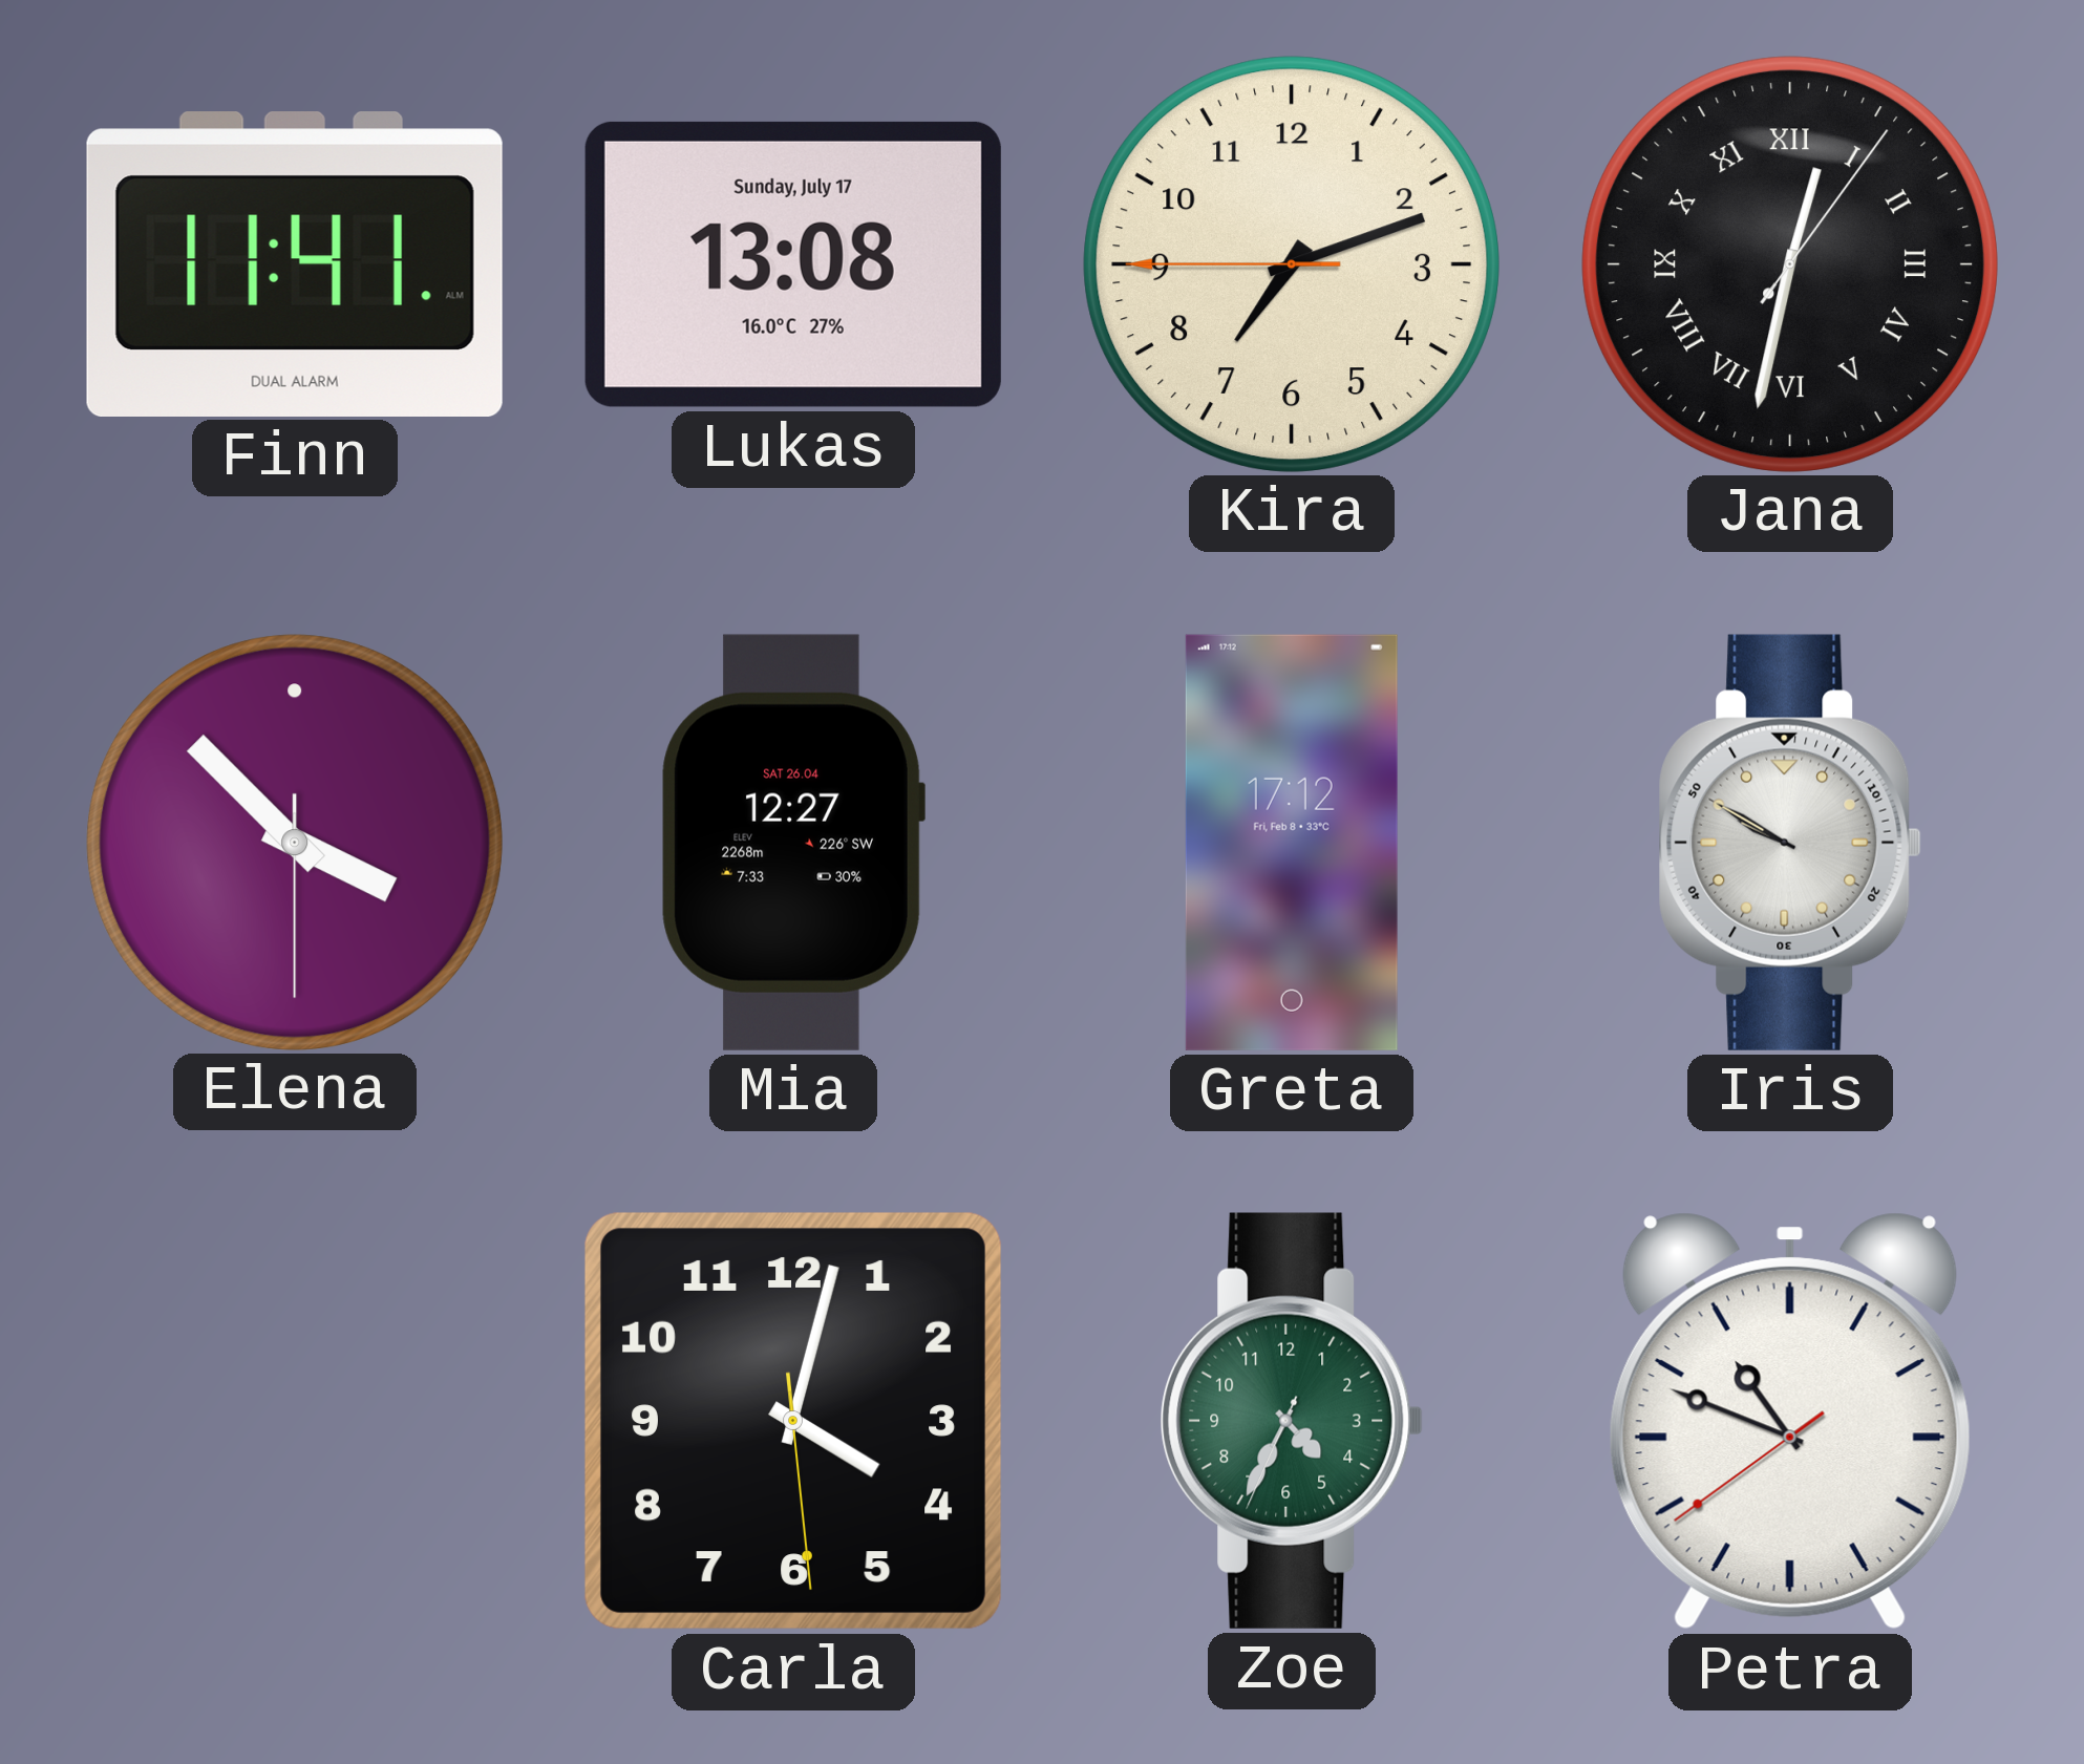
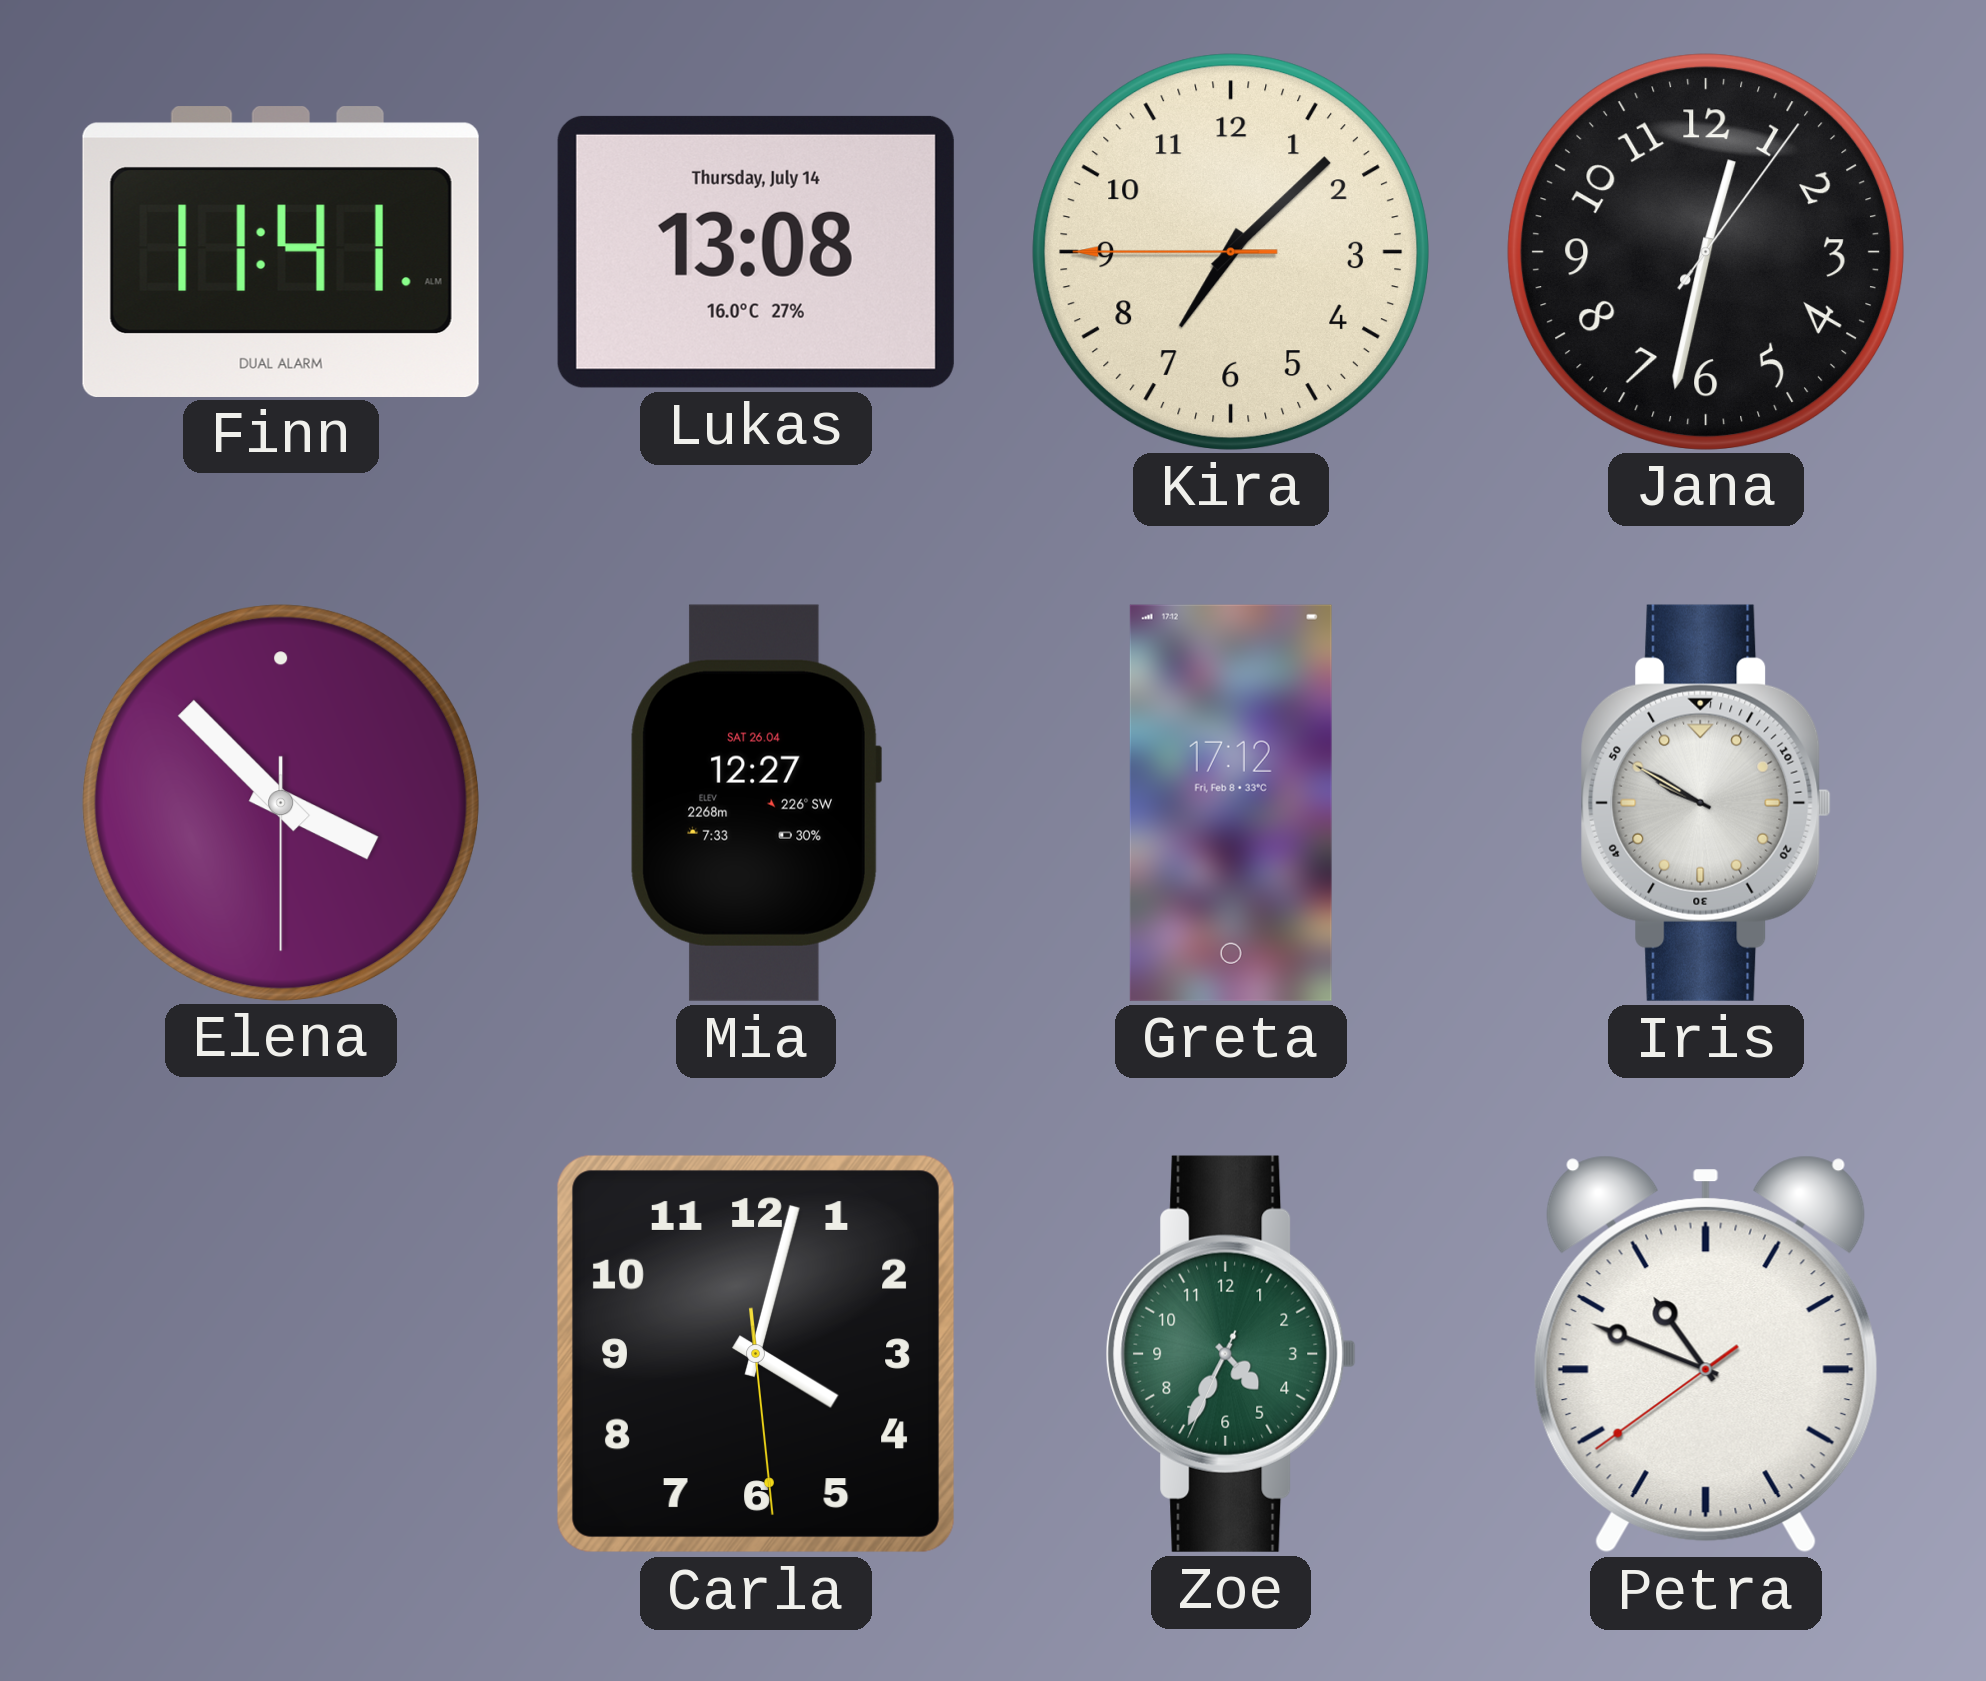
Lukas date: Sunday, July 17 -> Thursday, July 14
Kira: 7:11 -> 7:07
Jana numerals: Roman -> Arabic
